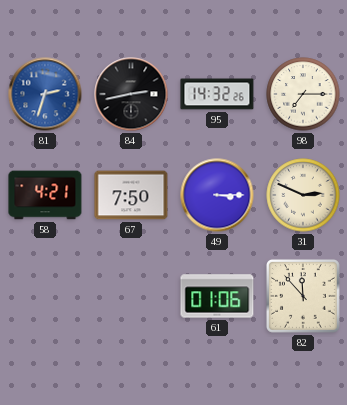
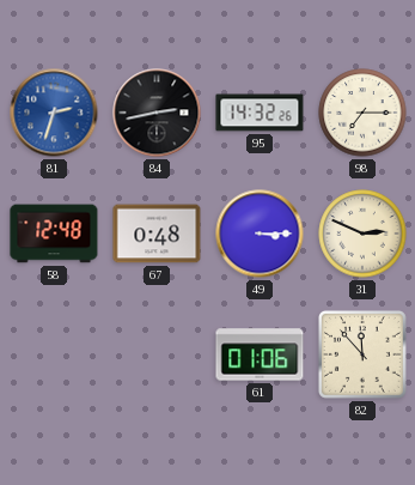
58: 4:21 -> 12:48
67: 7:50 -> 0:48
